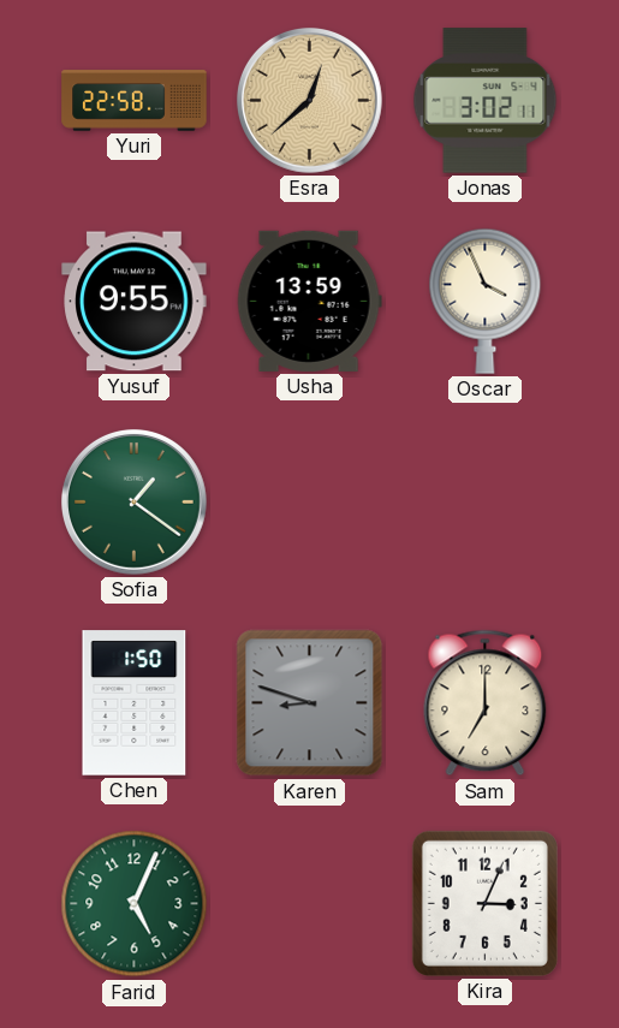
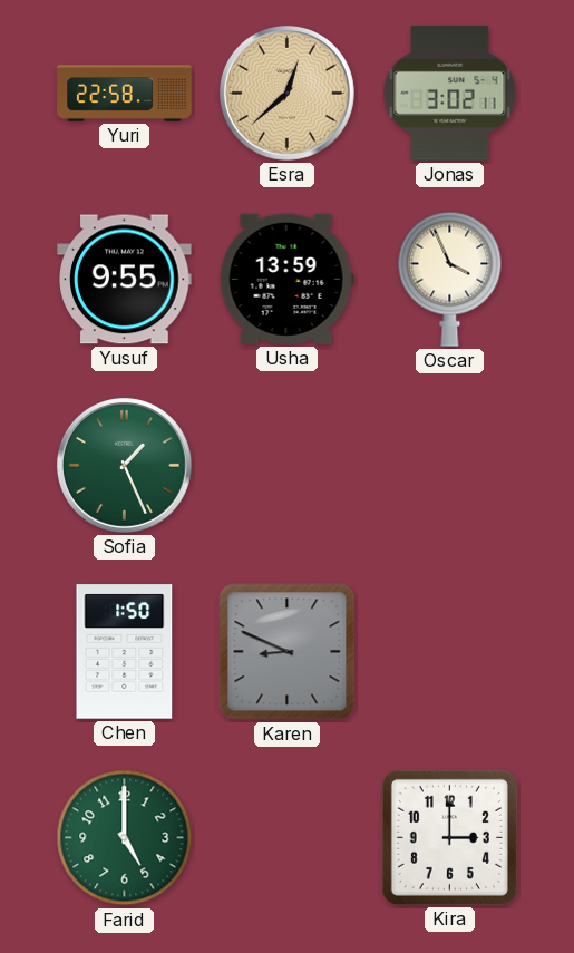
Sofia: 1:21 -> 1:26
Karen: 8:48 -> 8:49
Sam: 7:00 -> none
Farid: 5:04 -> 5:00
Kira: 3:04 -> 3:00
